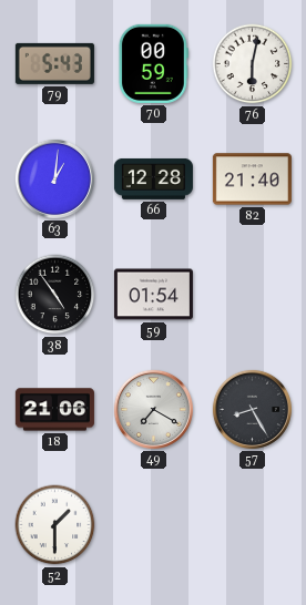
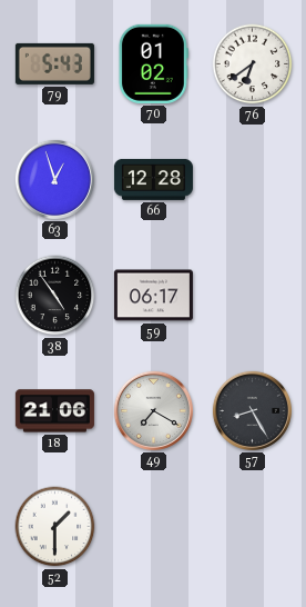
70: 00:59 -> 01:02
76: 6:02 -> 6:39
63: 1:01 -> 12:57
82: 21:40 -> none
59: 01:54 -> 06:17
